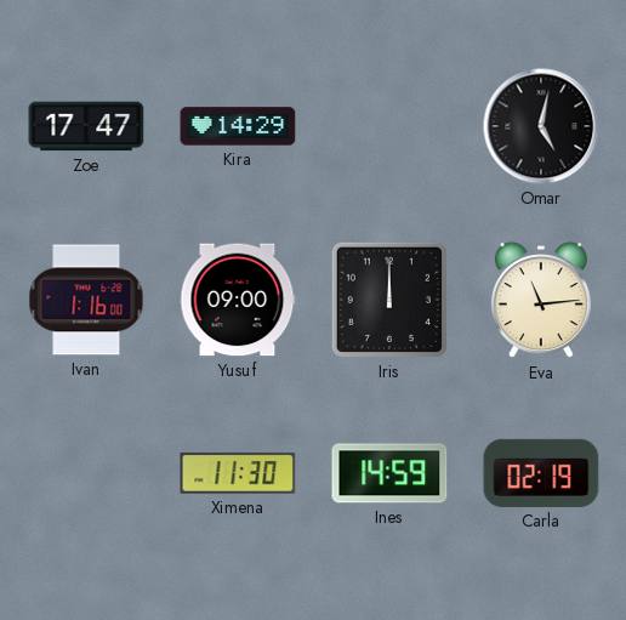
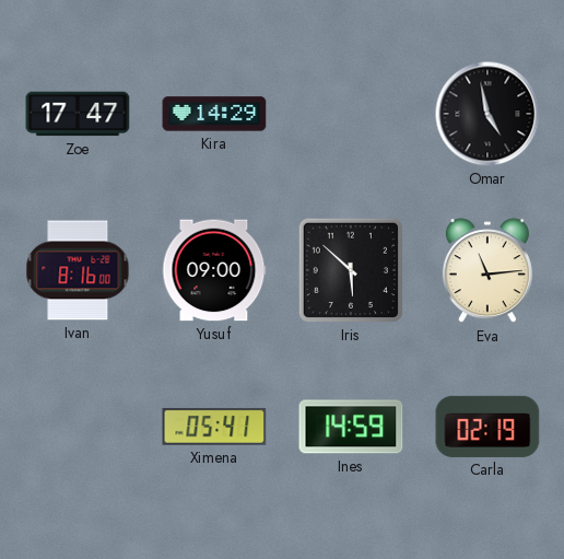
Omar: 5:02 -> 4:58
Ivan: 1:16 -> 8:16
Iris: 12:00 -> 5:52
Ximena: 11:30 -> 05:41
